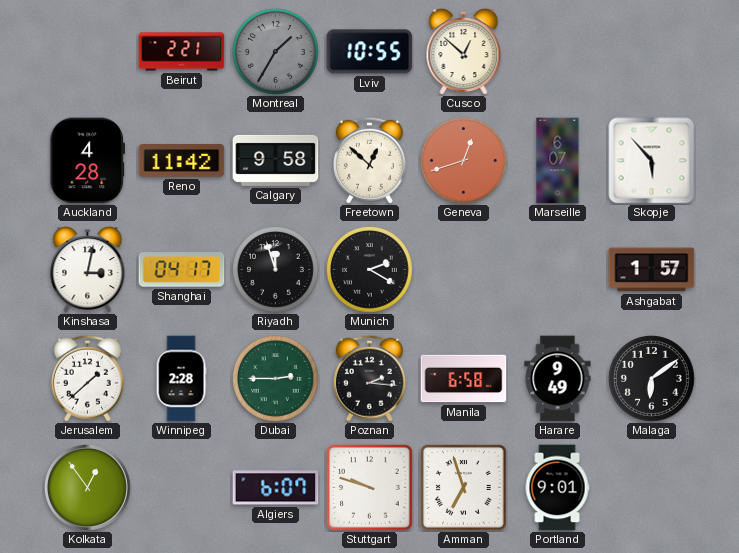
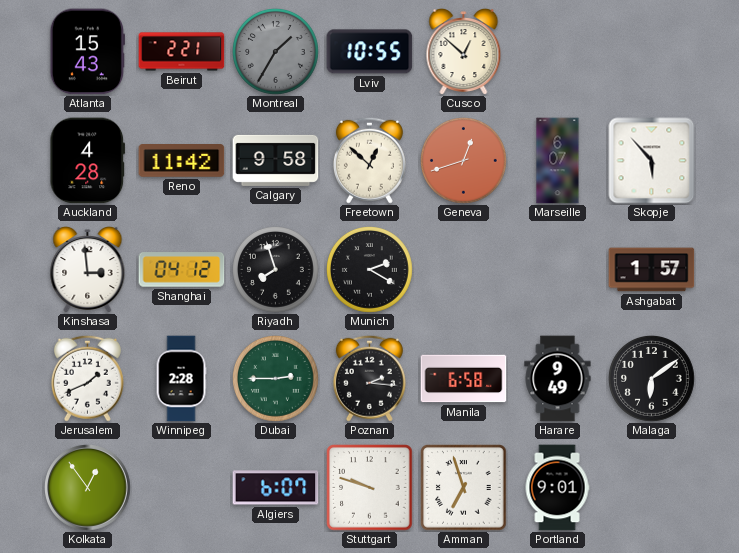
Atlanta: none -> 15:43
Kinshasa: 3:02 -> 2:59
Shanghai: 04:17 -> 04:12
Riyadh: 11:57 -> 7:57
Jerusalem: 1:38 -> 1:41
